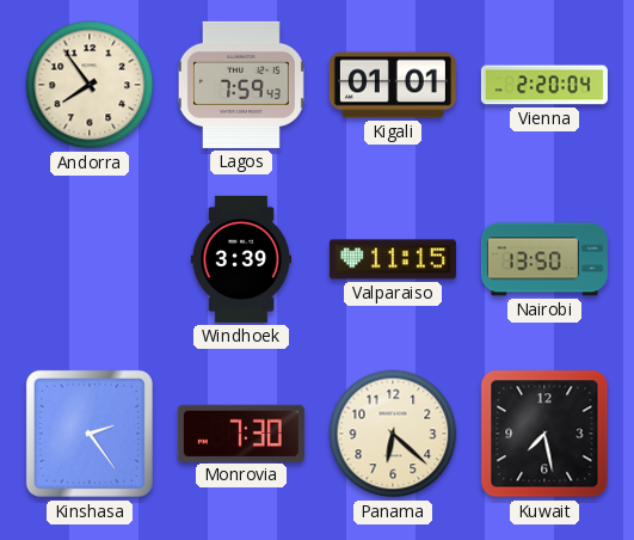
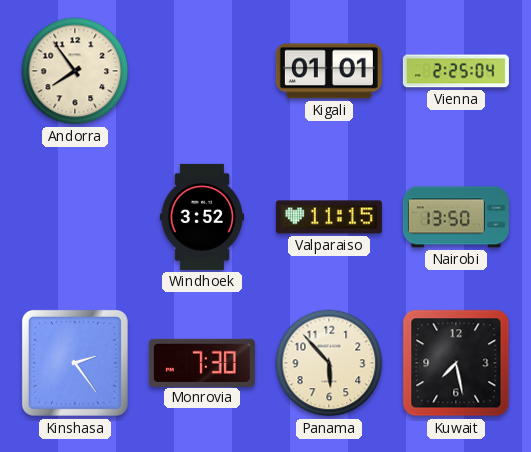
Lagos: 7:59 -> none
Vienna: 2:20 -> 2:25
Windhoek: 3:39 -> 3:52
Panama: 6:22 -> 5:53
